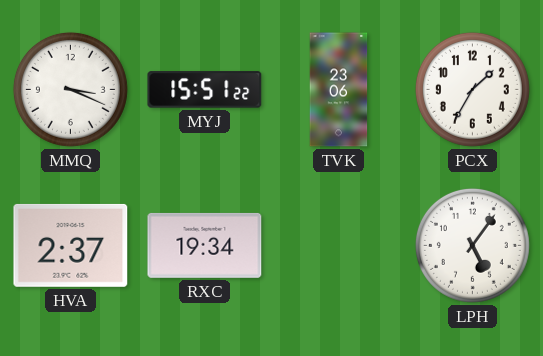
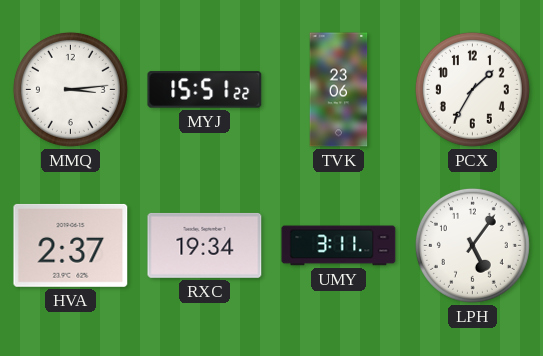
MMQ: 3:19 -> 3:14
UMY: none -> 3:11
